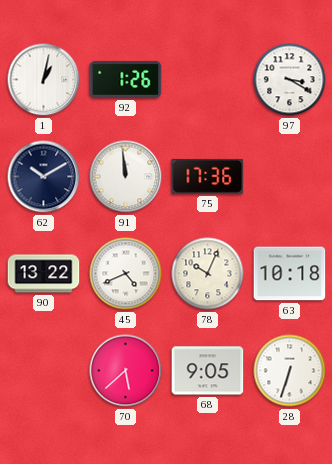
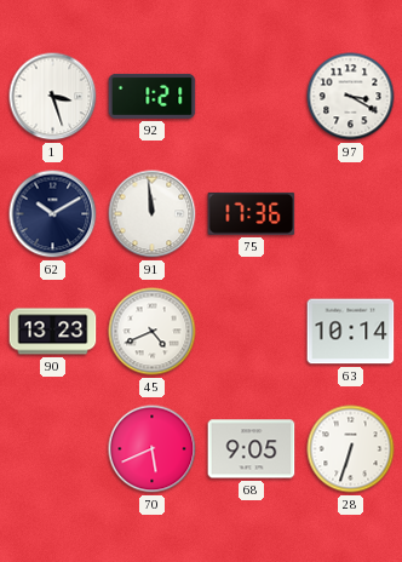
1: 1:02 -> 3:27
92: 1:26 -> 1:21
90: 13:22 -> 13:23
78: 10:04 -> none
63: 10:18 -> 10:14
70: 5:38 -> 5:41
